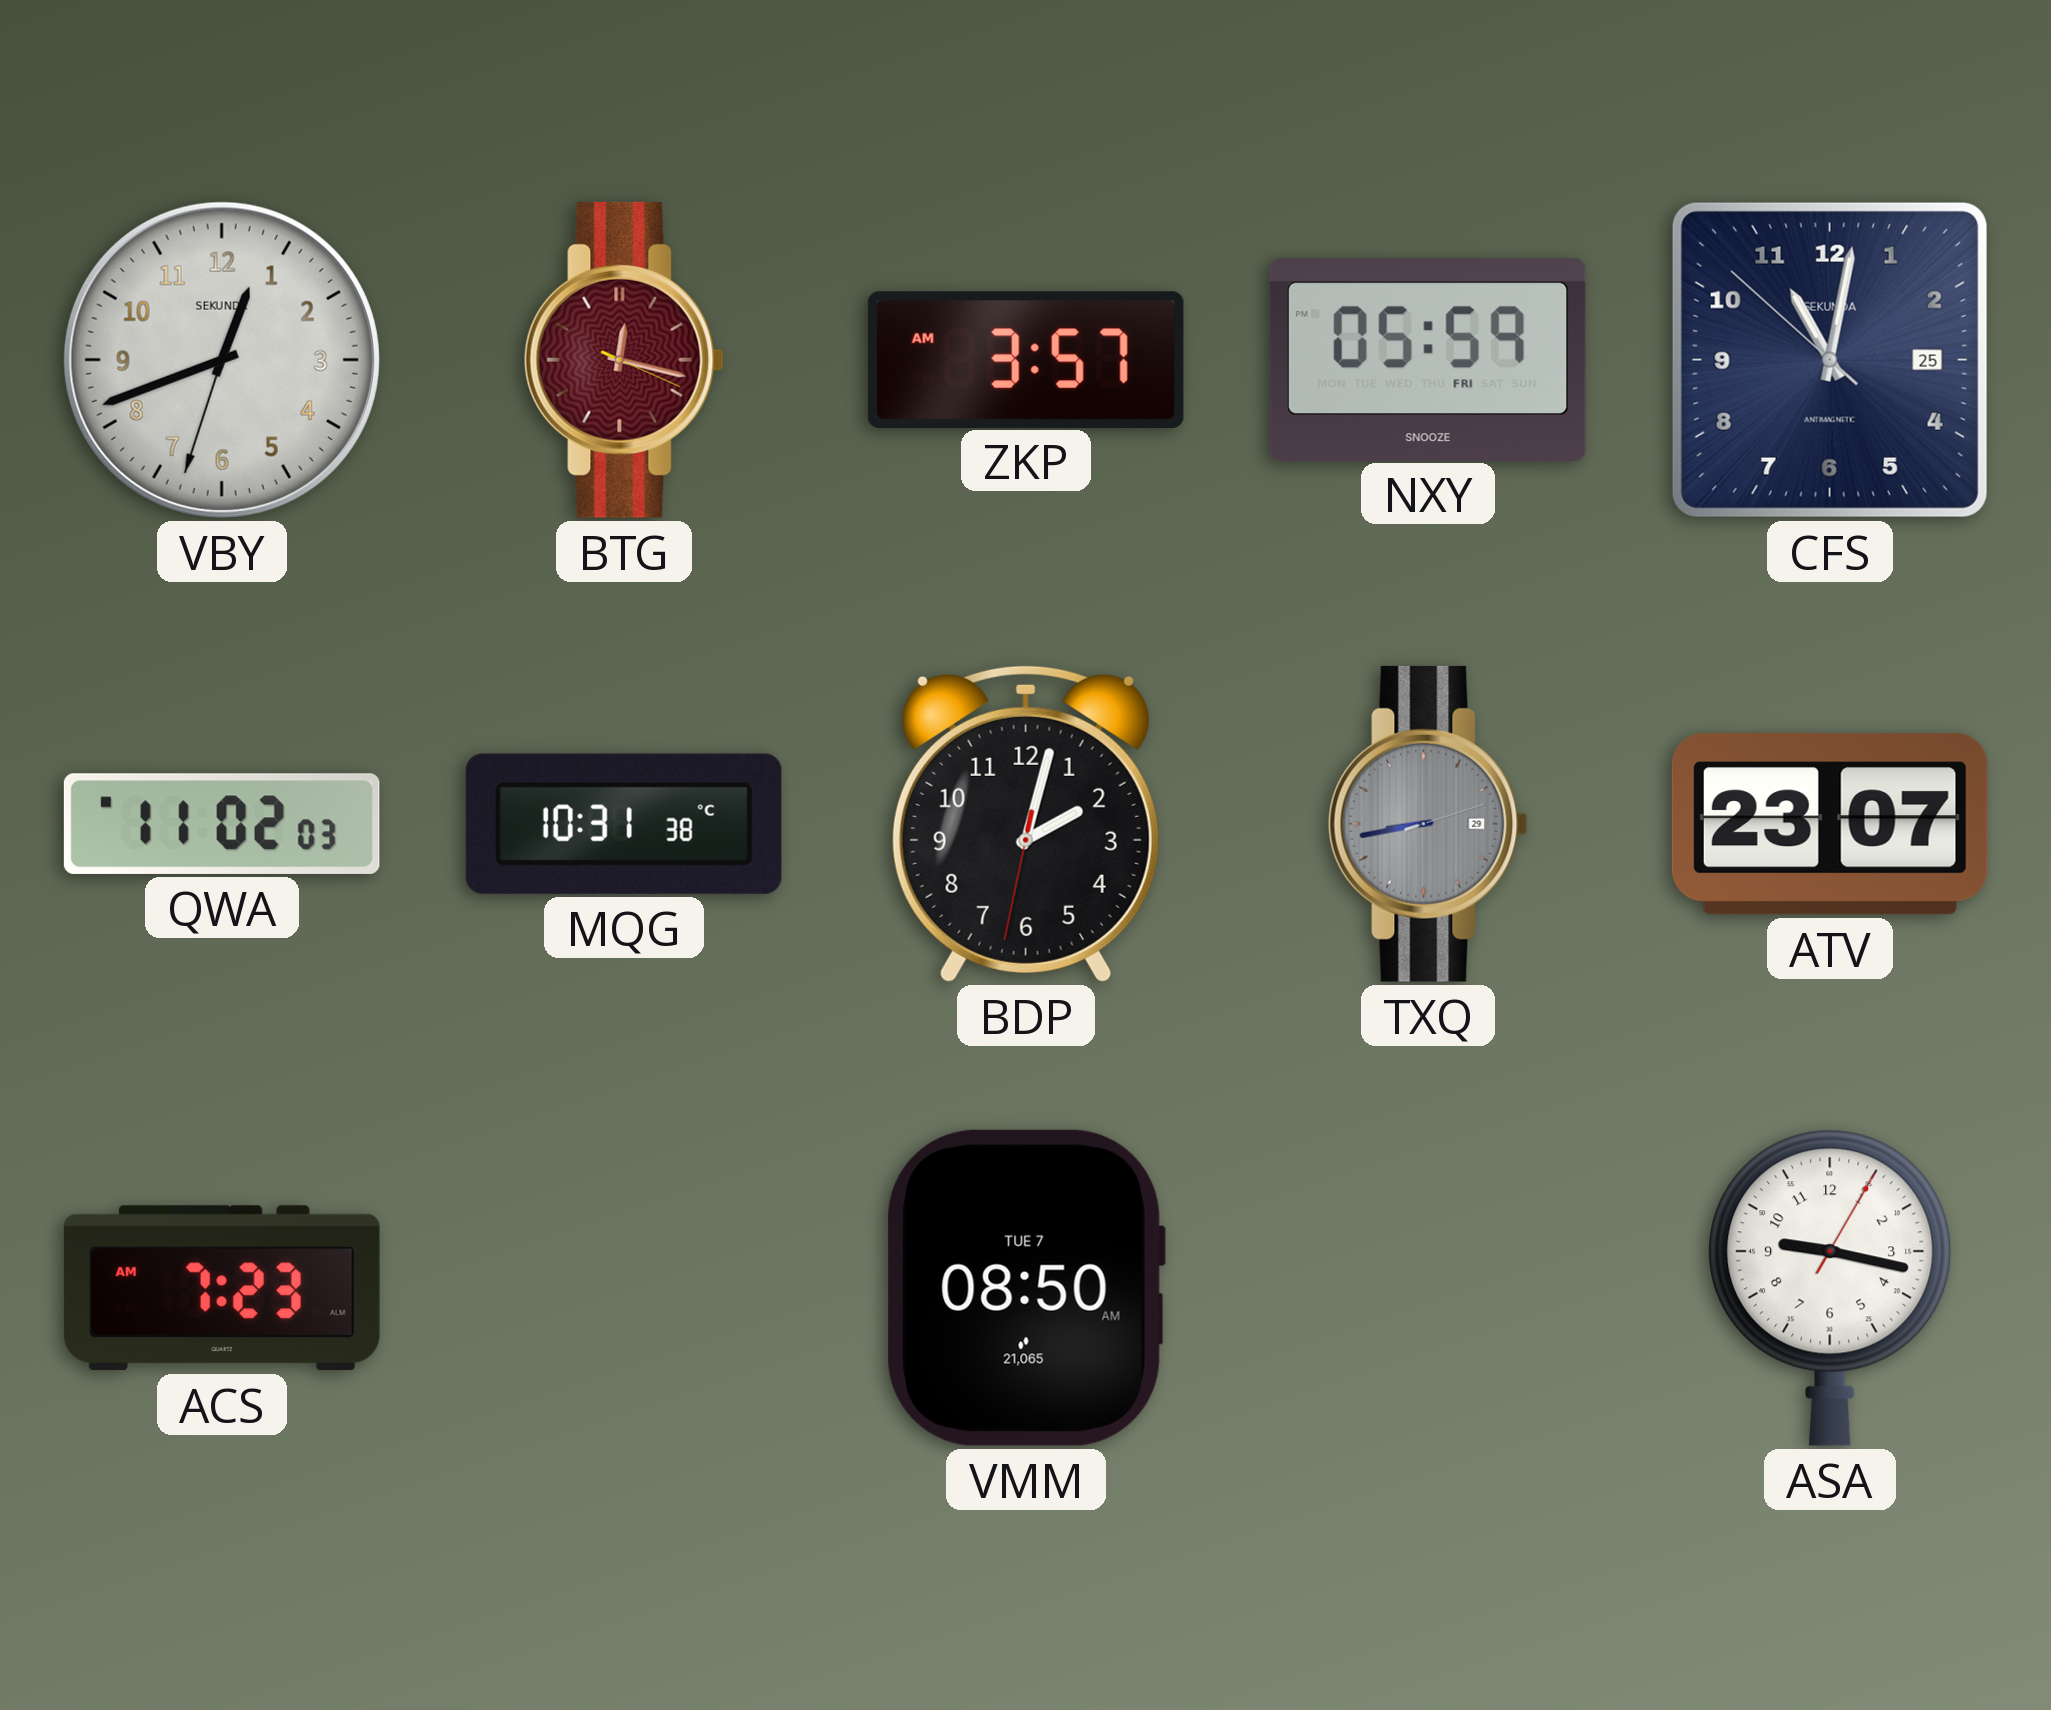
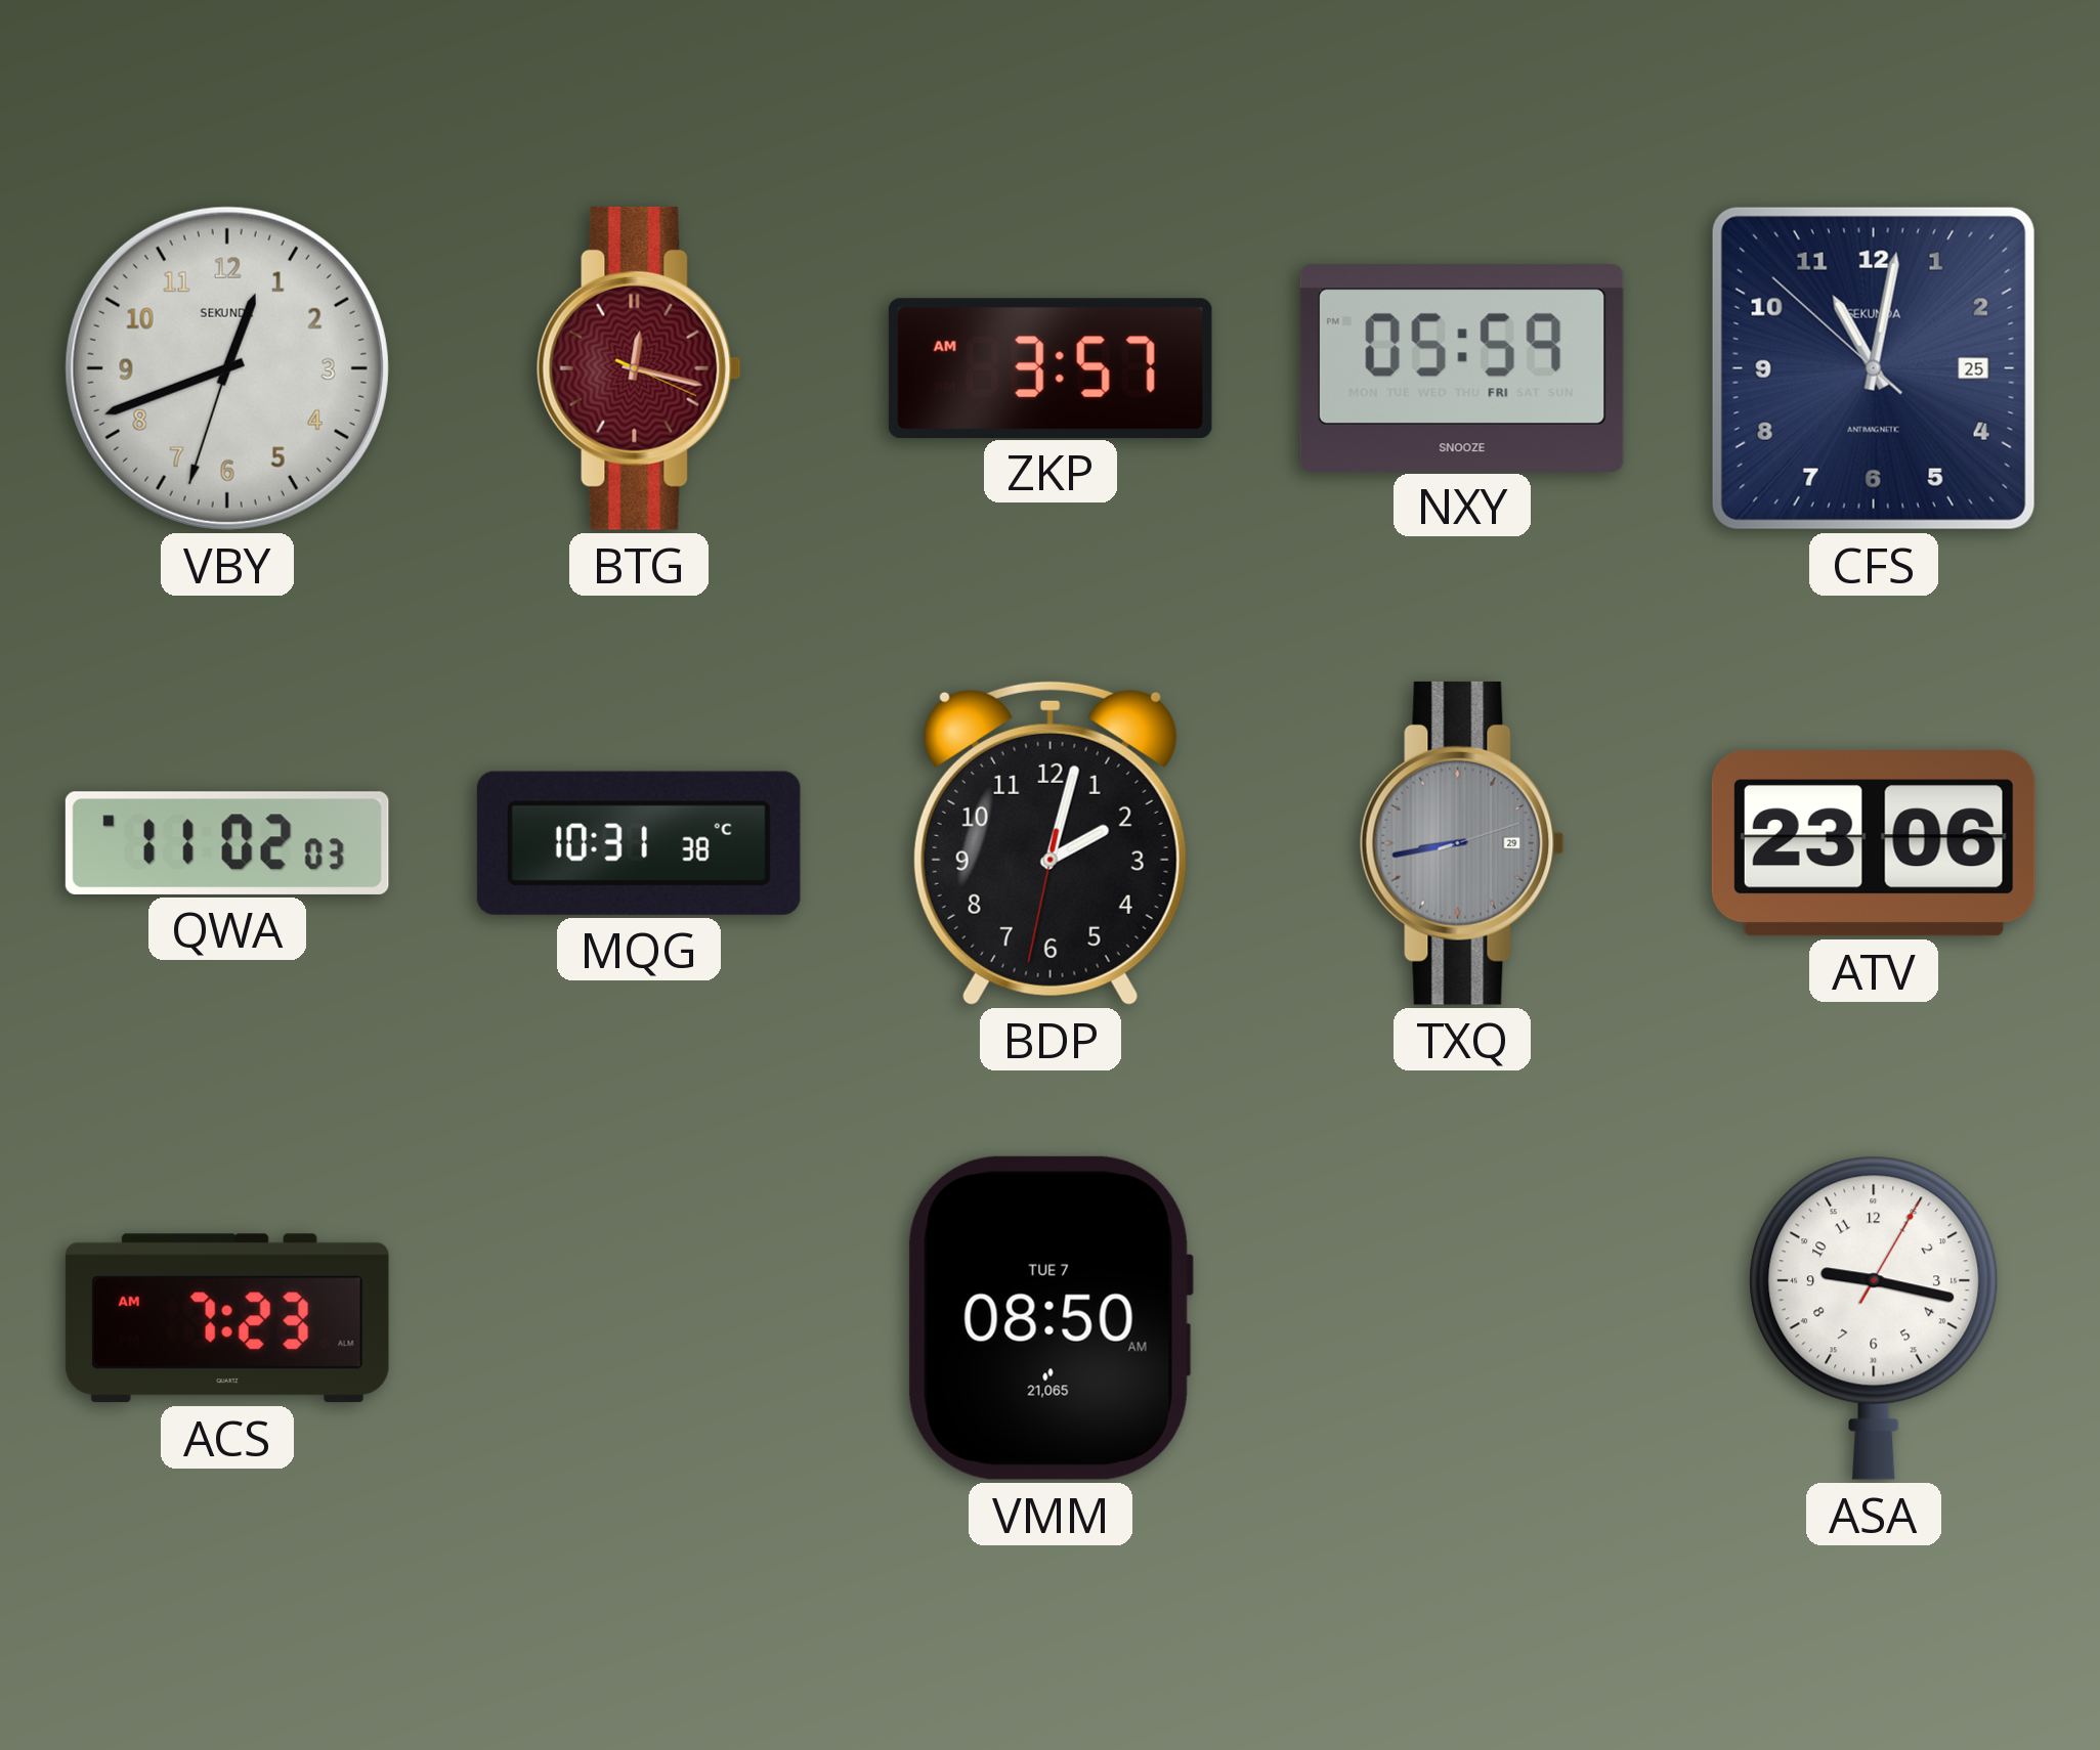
ATV: 23:07 -> 23:06
